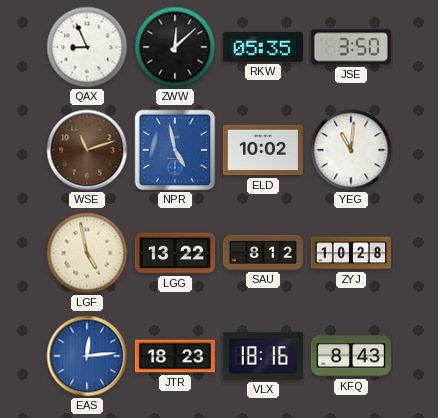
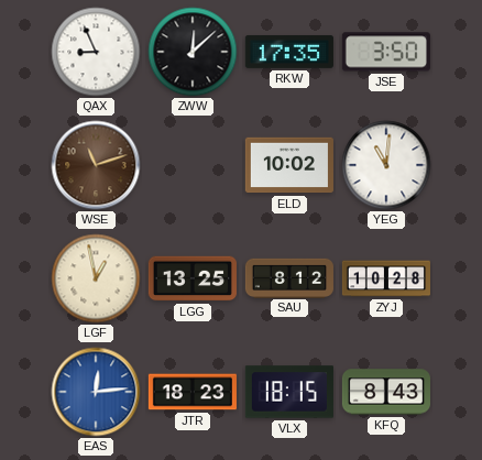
RKW: 05:35 -> 17:35
NPR: 4:58 -> none
LGF: 4:58 -> 12:58
LGG: 13:22 -> 13:25
VLX: 18:16 -> 18:15
